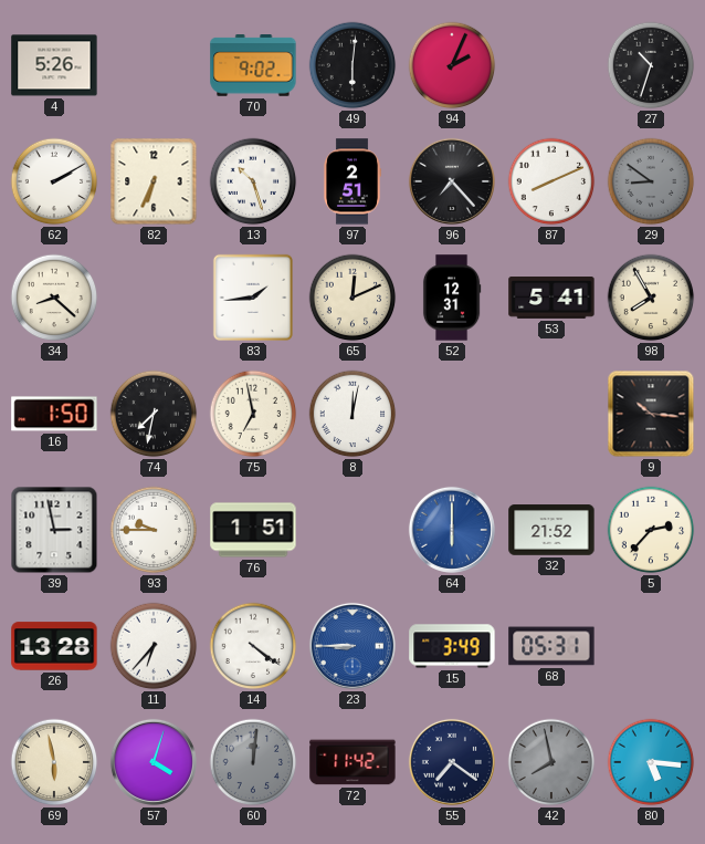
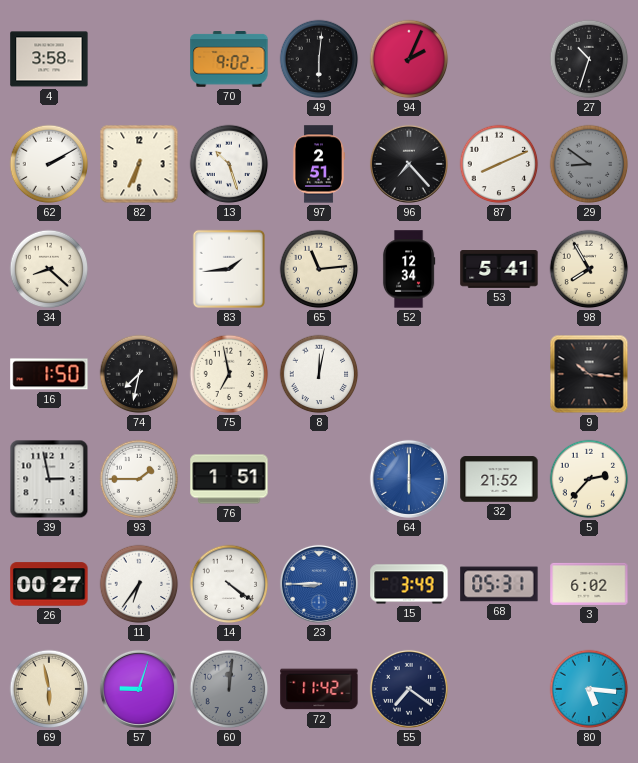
4: 5:26 -> 3:58
65: 12:11 -> 11:14
52: 12:31 -> 12:34
93: 9:45 -> 1:45
26: 13:28 -> 00:27
11: 6:37 -> 6:36
3: none -> 6:02
57: 4:03 -> 9:03
42: 7:58 -> none
